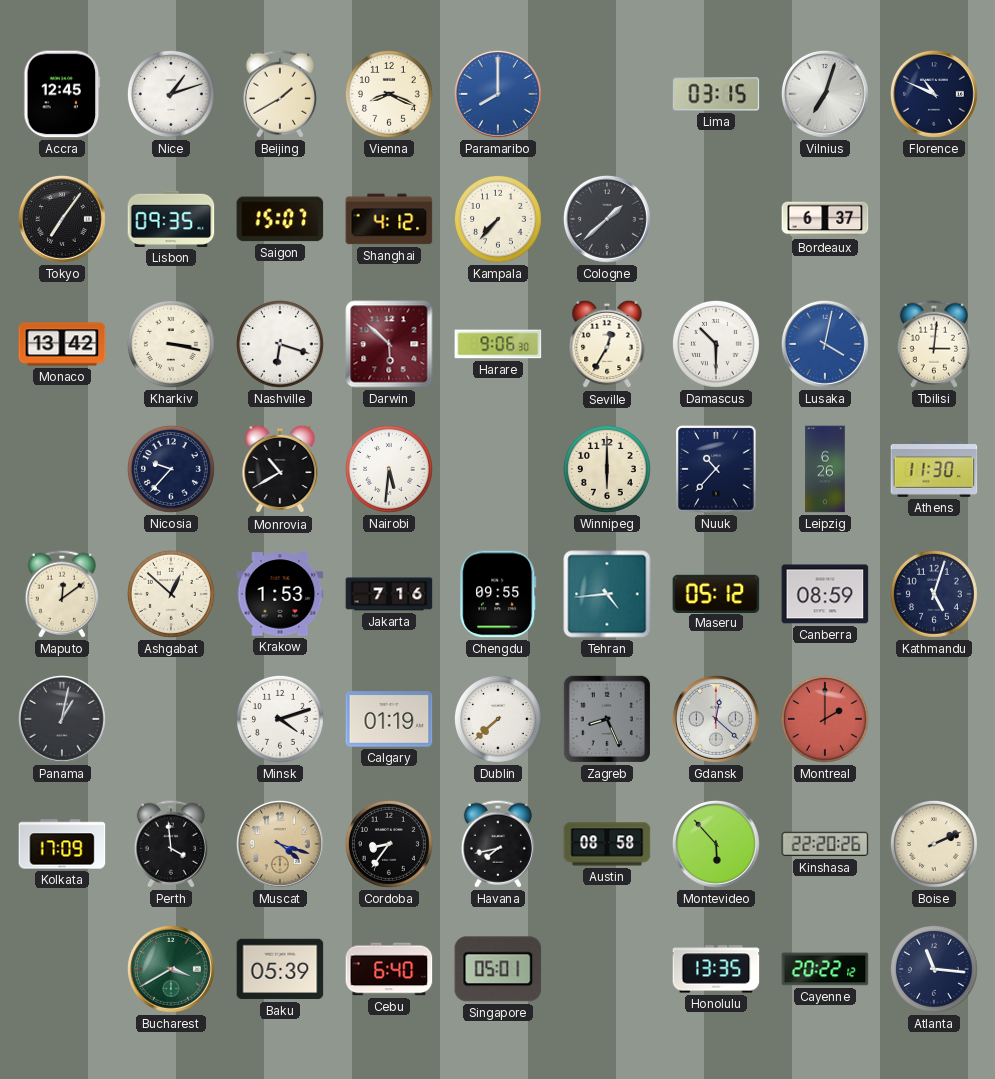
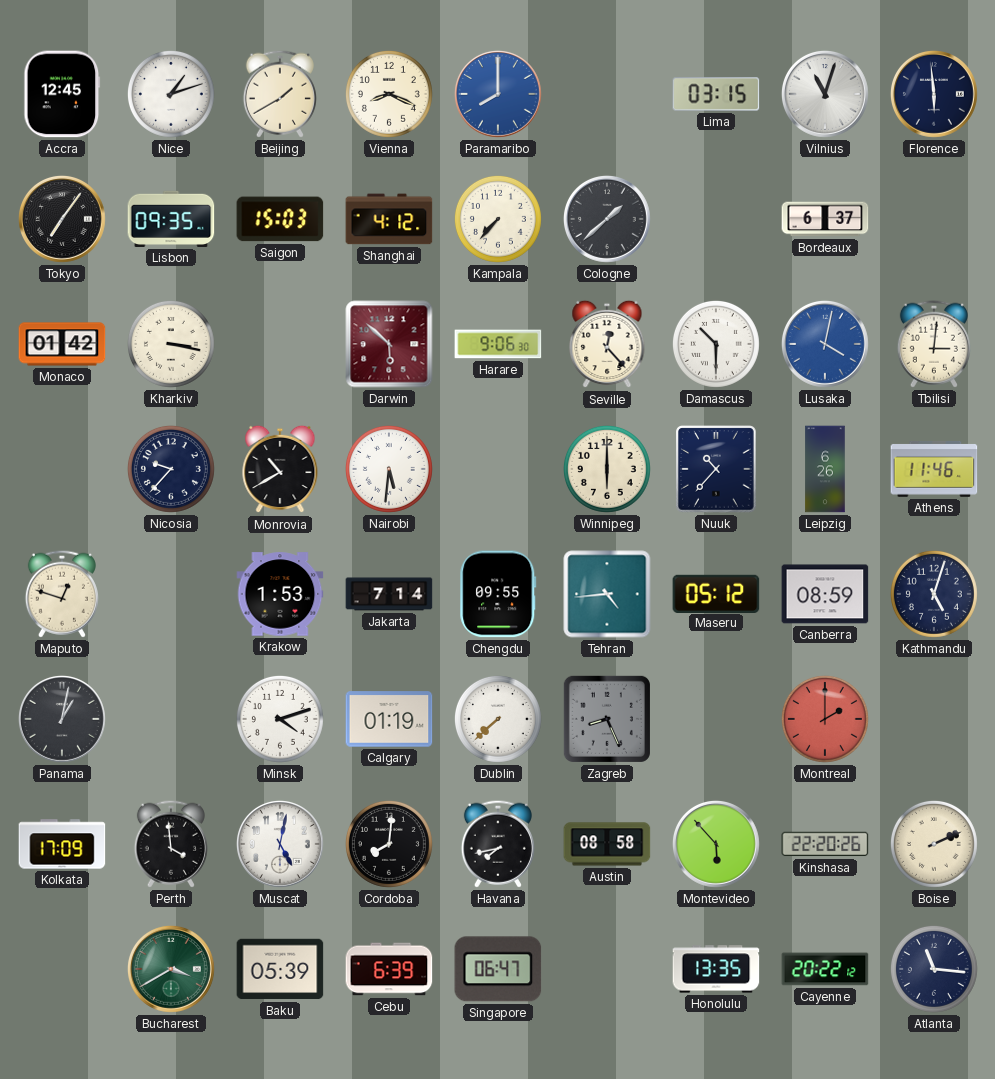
Vilnius: 7:03 -> 11:03
Florence: 10:49 -> 5:59
Saigon: 15:07 -> 15:03
Monaco: 13:42 -> 01:42
Nashville: 6:18 -> none
Seville: 12:35 -> 12:23
Athens: 11:30 -> 11:46
Maputo: 12:09 -> 12:48
Ashgabat: 12:52 -> none
Jakarta: 7:16 -> 7:14
Gdansk: 12:22 -> none
Muscat: 4:18 -> 5:02
Muscat dial: champagne -> white
Cordoba: 8:36 -> 8:01
Cebu: 6:40 -> 6:39
Singapore: 05:01 -> 06:47
